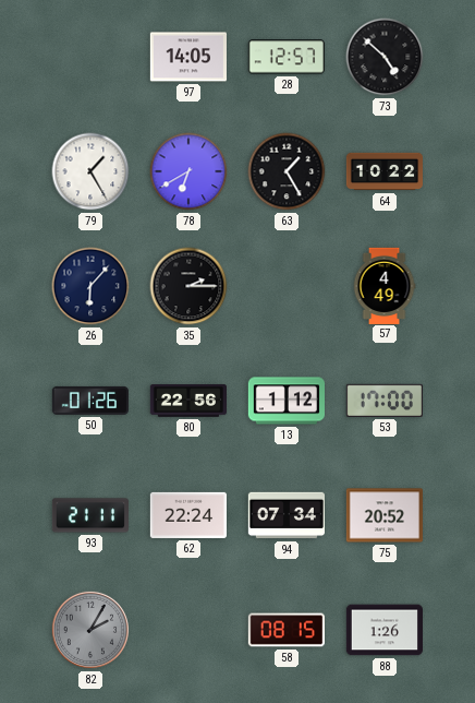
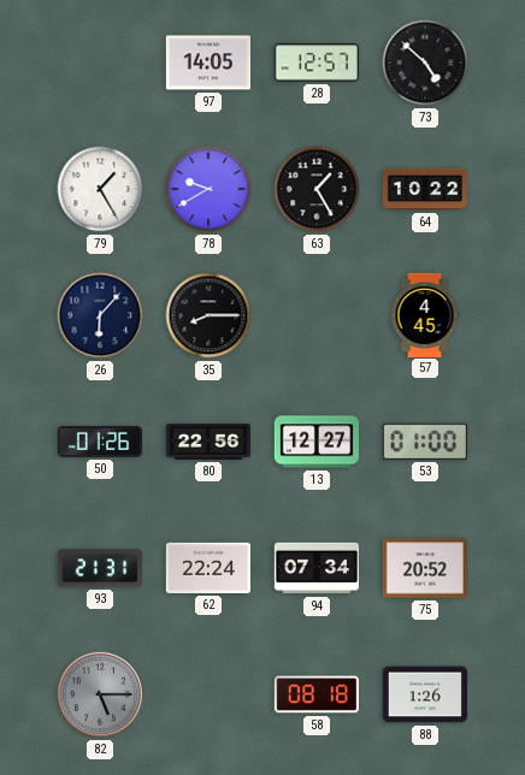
78: 6:40 -> 9:40
35: 2:15 -> 8:15
57: 4:49 -> 4:45
13: 1:12 -> 12:27
53: 17:00 -> 01:00
93: 21:11 -> 21:31
82: 2:05 -> 5:15
58: 08:15 -> 08:18
